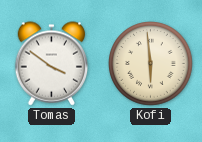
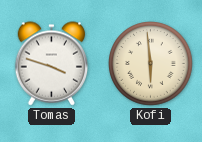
Tomas: 3:51 -> 3:48
